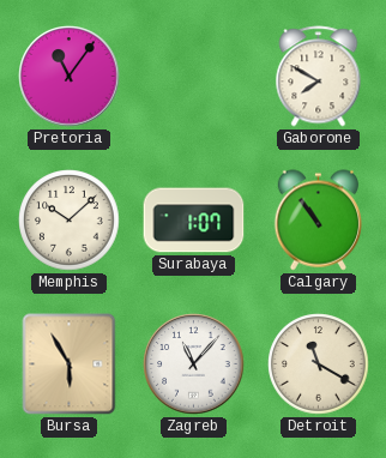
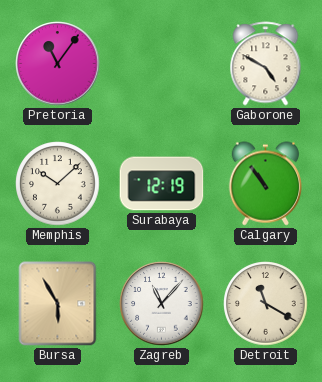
Gaborone: 7:50 -> 4:50
Surabaya: 1:07 -> 12:19
